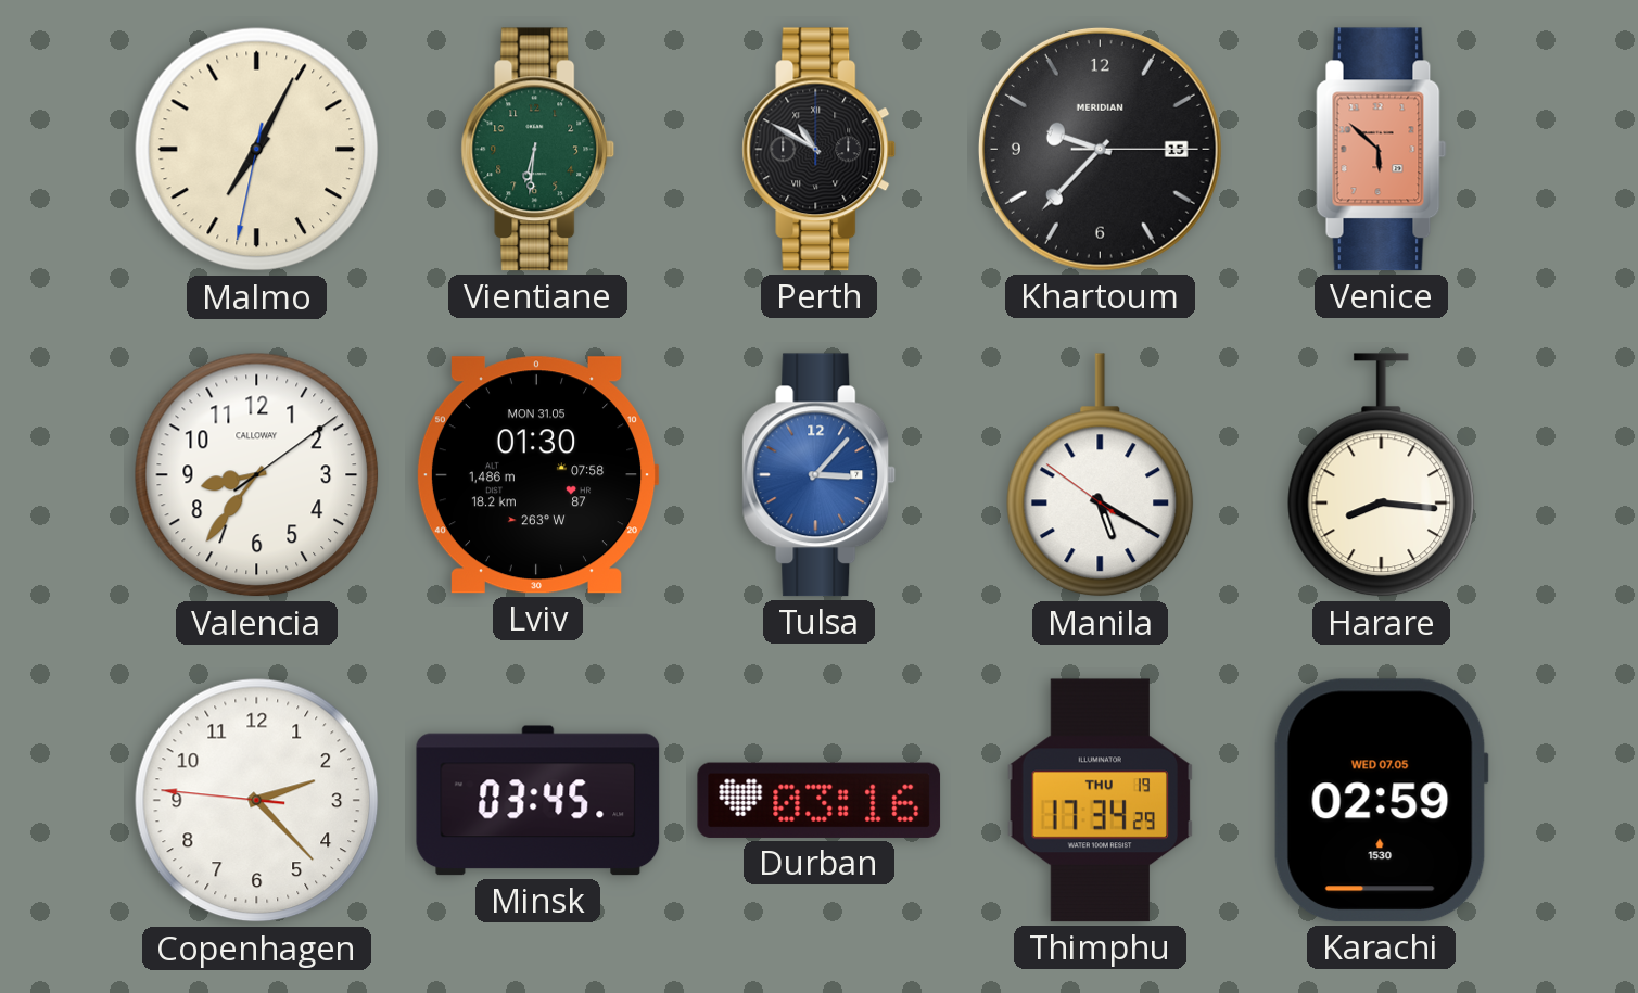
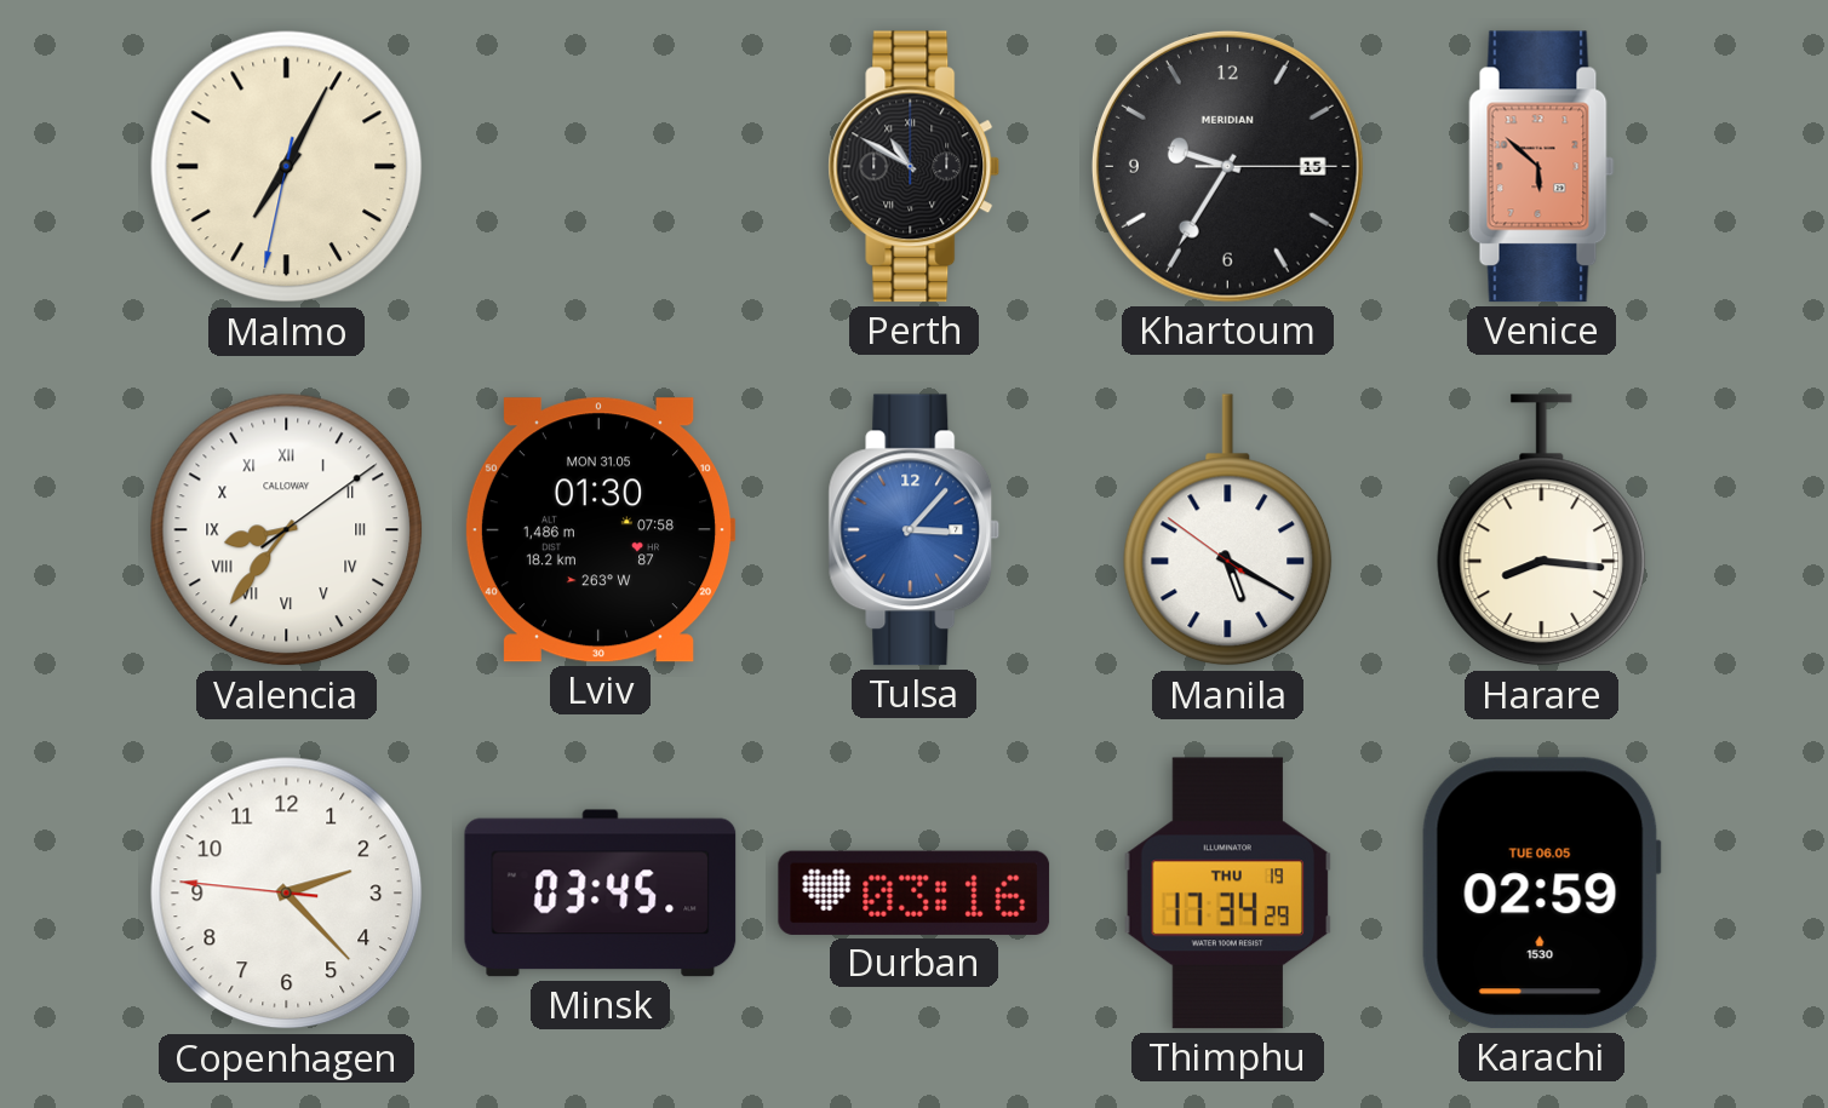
Vientiane: 6:31 -> none
Khartoum: 9:37 -> 9:35
Valencia numerals: Arabic -> Roman
Karachi date: WED 07.05 -> TUE 06.05
